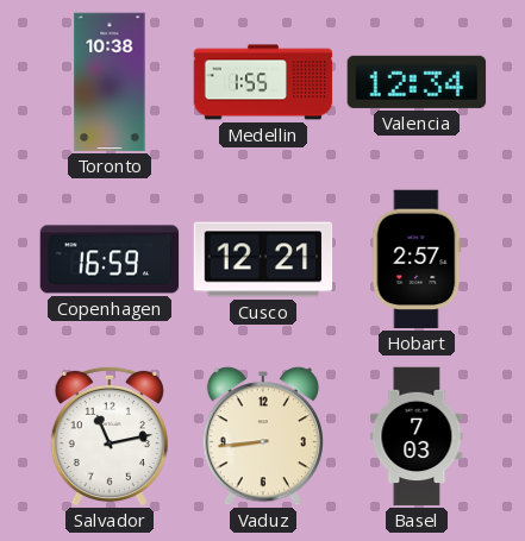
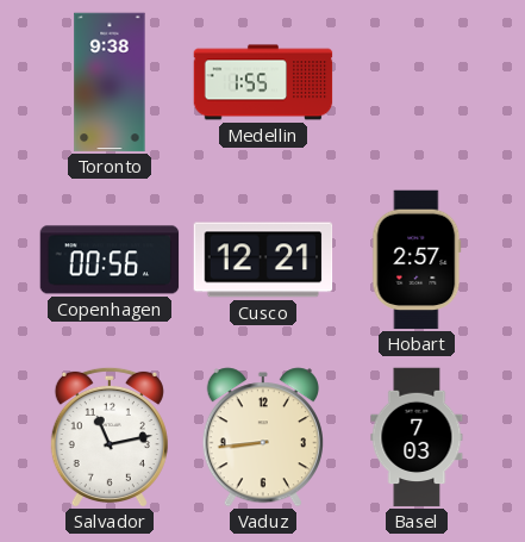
Toronto: 10:38 -> 9:38
Valencia: 12:34 -> none
Copenhagen: 16:59 -> 00:56
